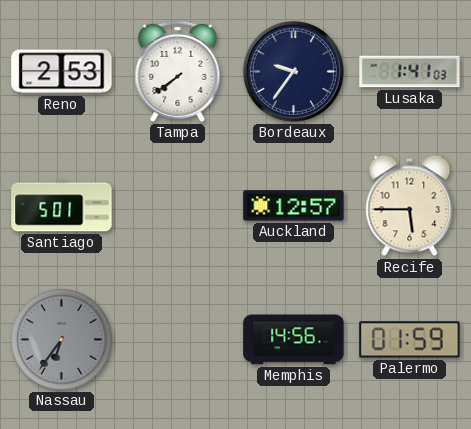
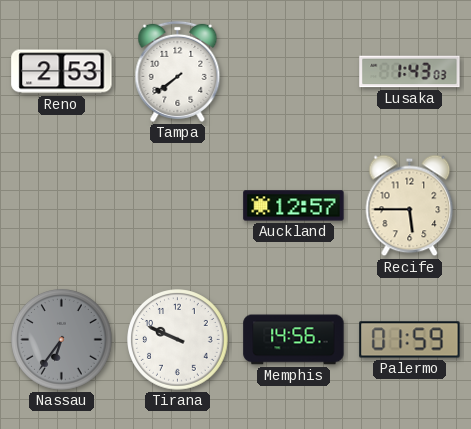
Bordeaux: 9:36 -> none
Lusaka: 1:41 -> 1:43
Santiago: 5:01 -> none
Tirana: none -> 9:49
